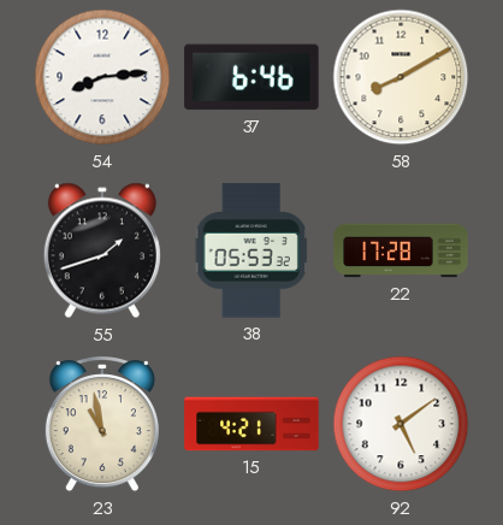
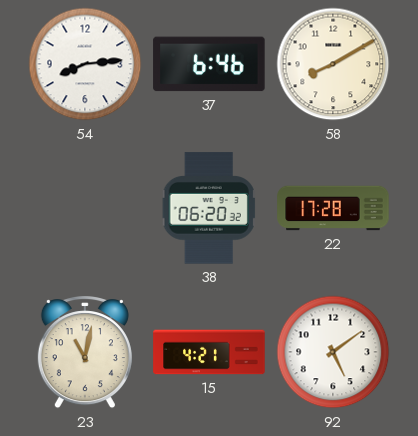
55: 1:42 -> none
38: 05:53 -> 06:20
23: 10:58 -> 11:02
